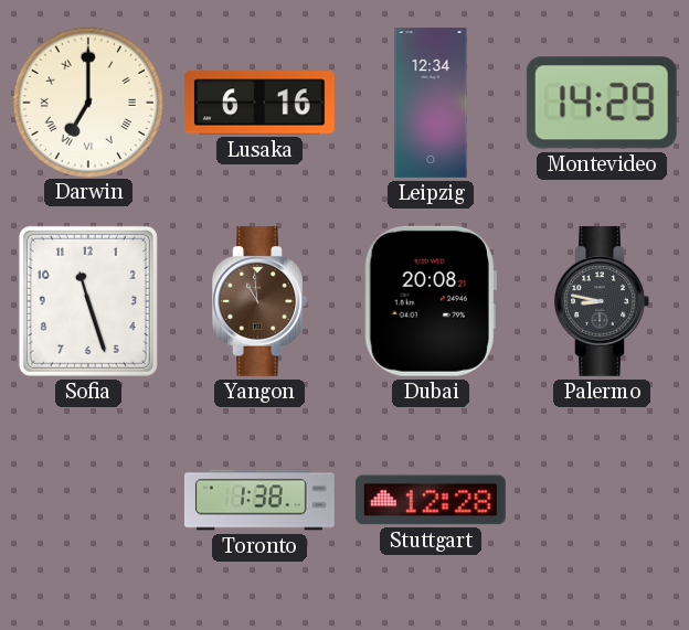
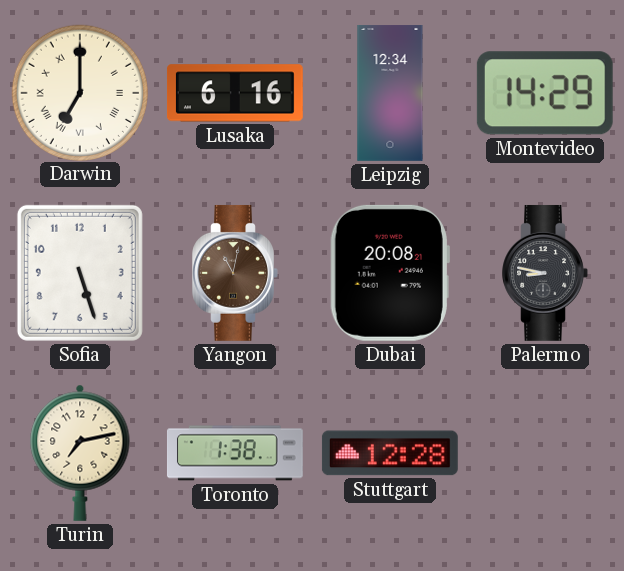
Sofia: 11:27 -> 5:27
Yangon: 10:59 -> 11:02
Turin: none -> 7:13
